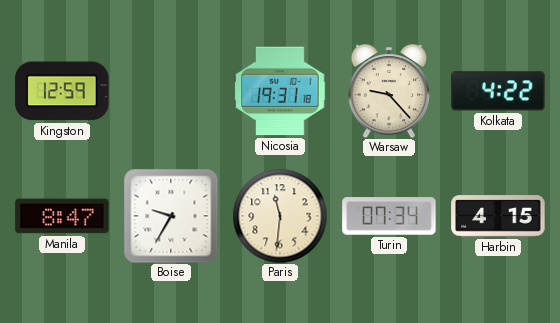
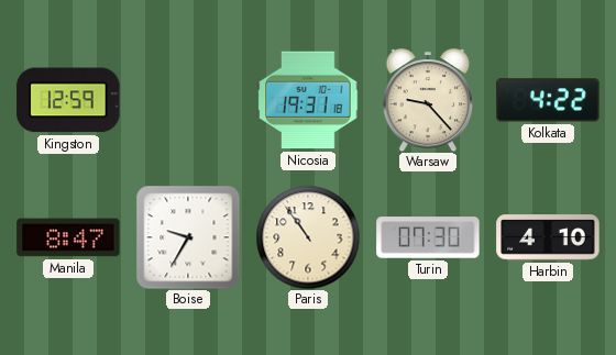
Paris: 11:31 -> 10:54
Turin: 07:34 -> 07:30
Harbin: 4:15 -> 4:10
